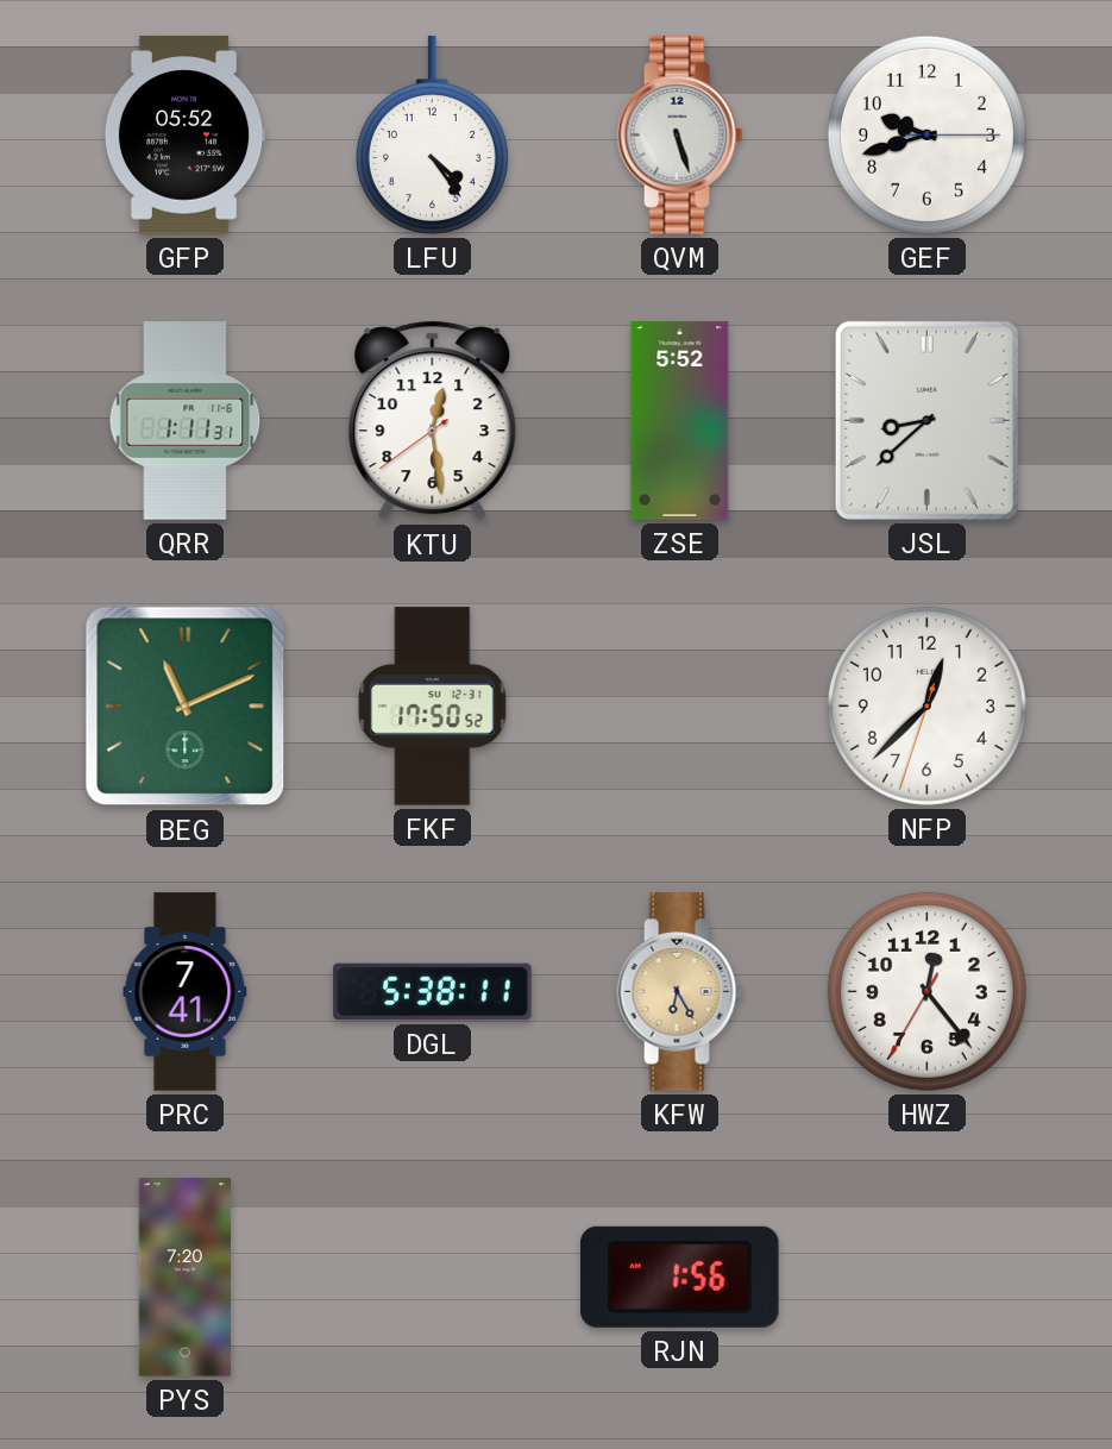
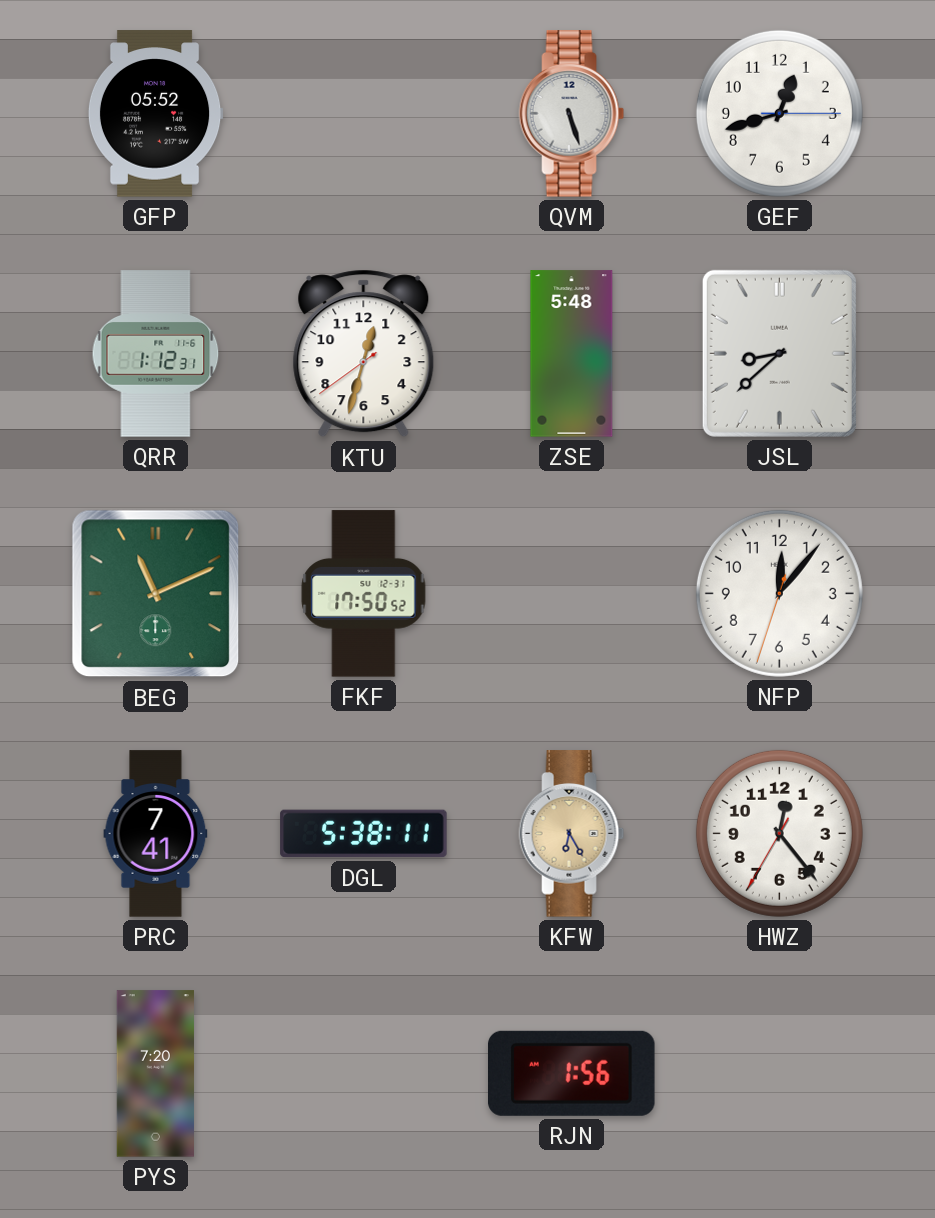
LFU: 4:24 -> none
GEF: 9:42 -> 12:42
QRR: 1:11 -> 1:12
KTU: 12:28 -> 12:32
ZSE: 5:52 -> 5:48
NFP: 12:37 -> 12:06
